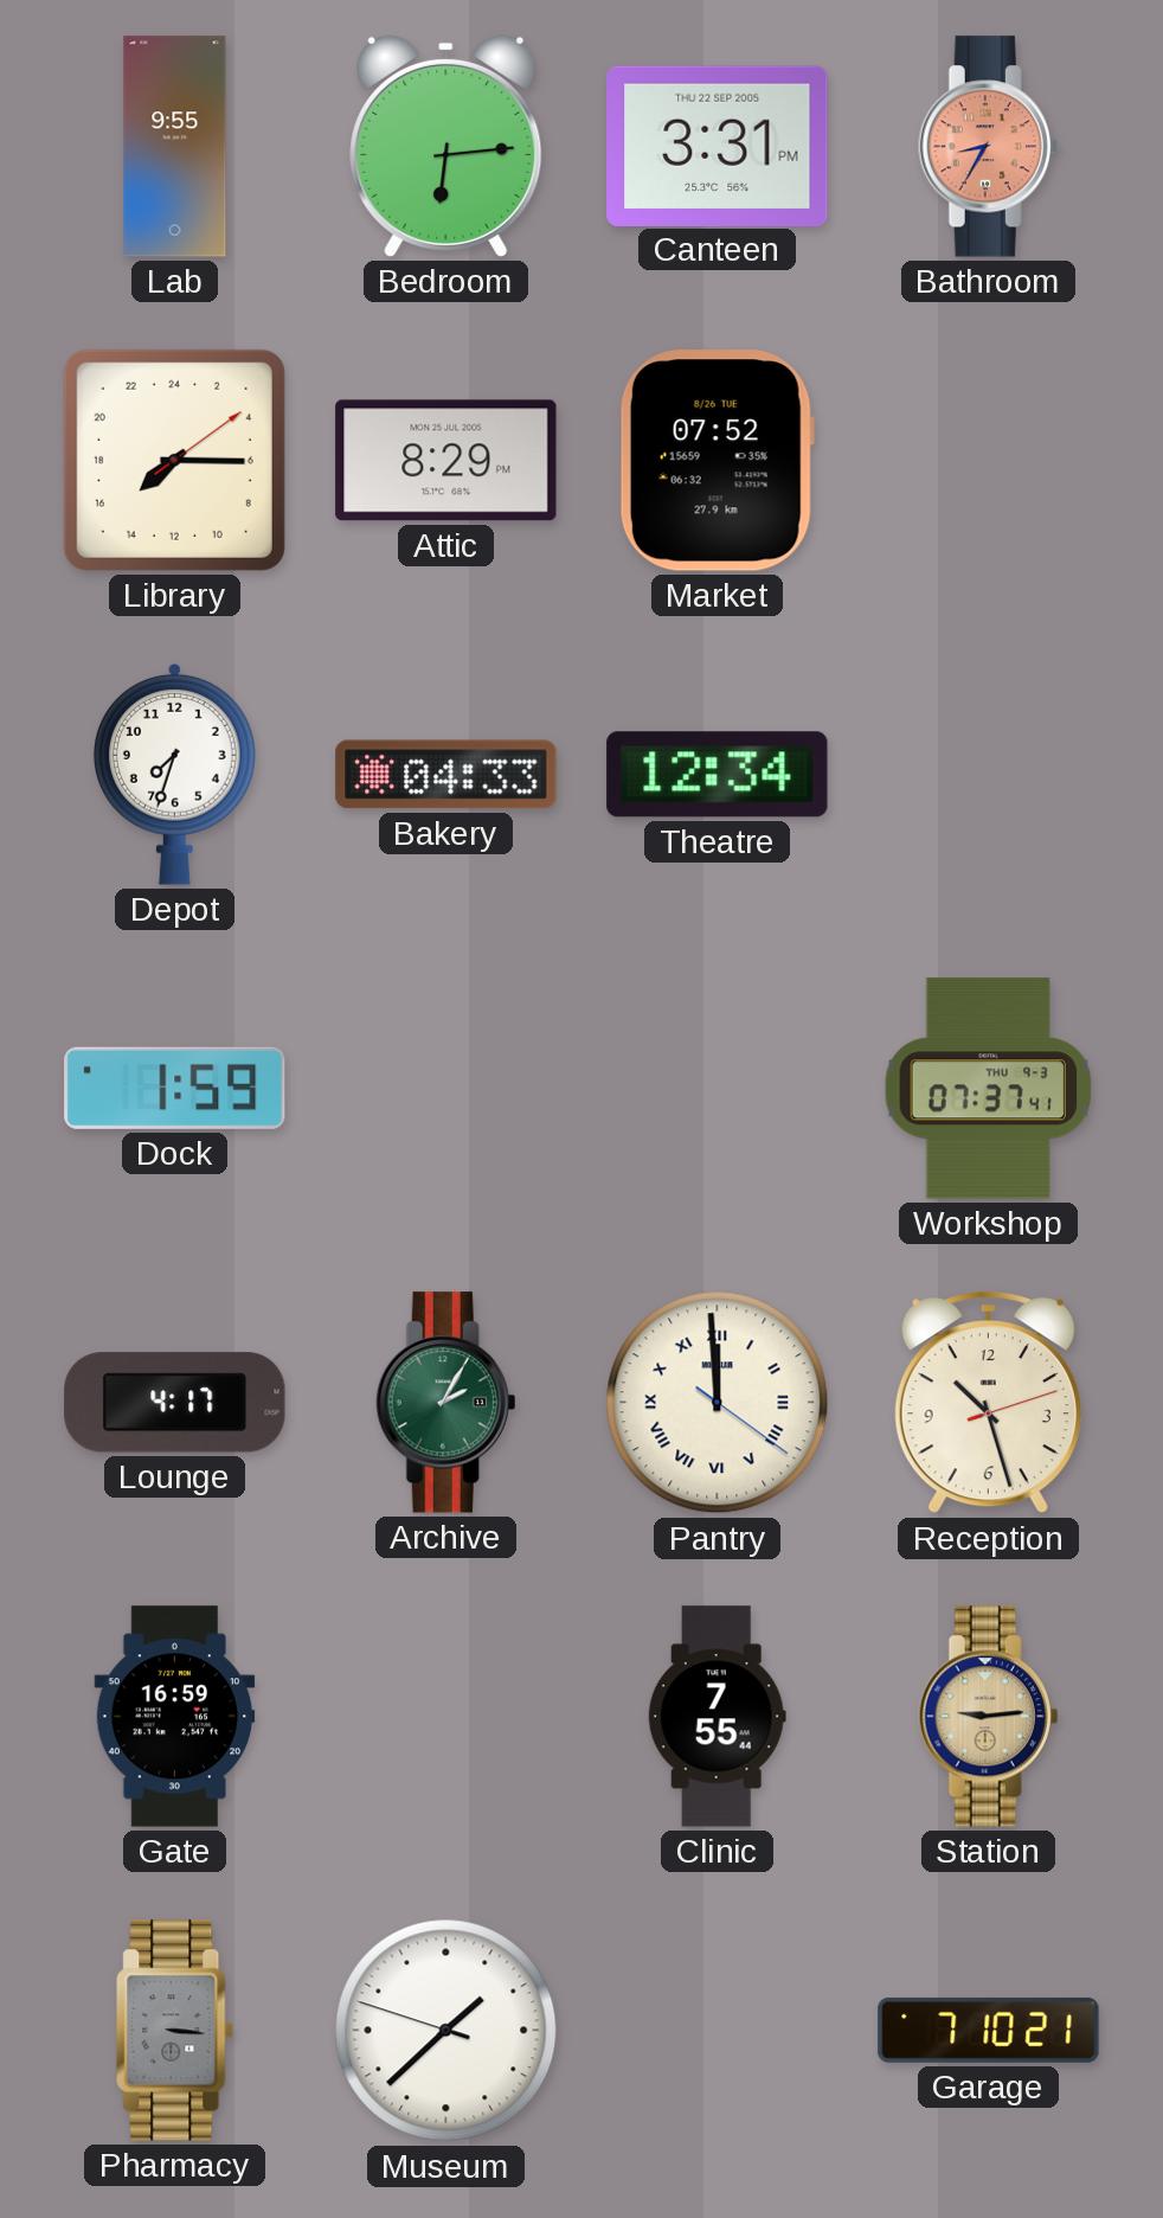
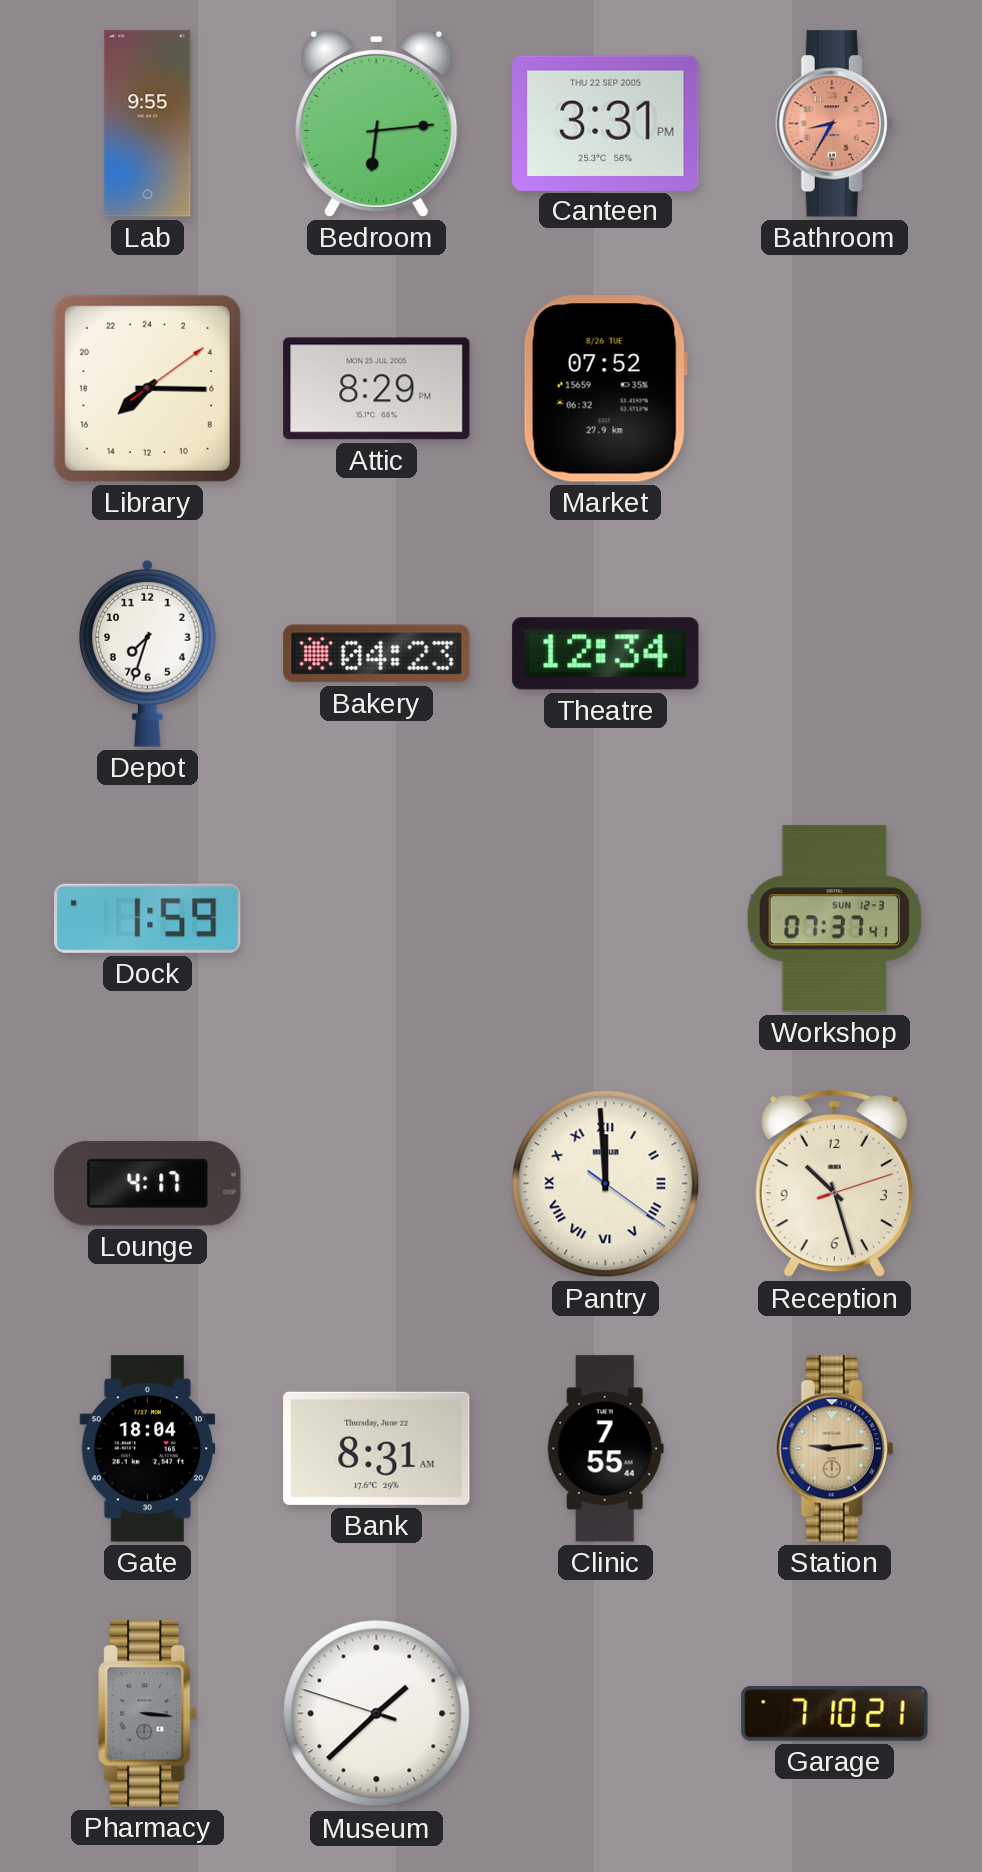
Bakery: 04:33 -> 04:23
Workshop date: THU 9-3 -> SUN 12-3
Archive: 2:05 -> none
Gate: 16:59 -> 18:04
Bank: none -> 8:31
